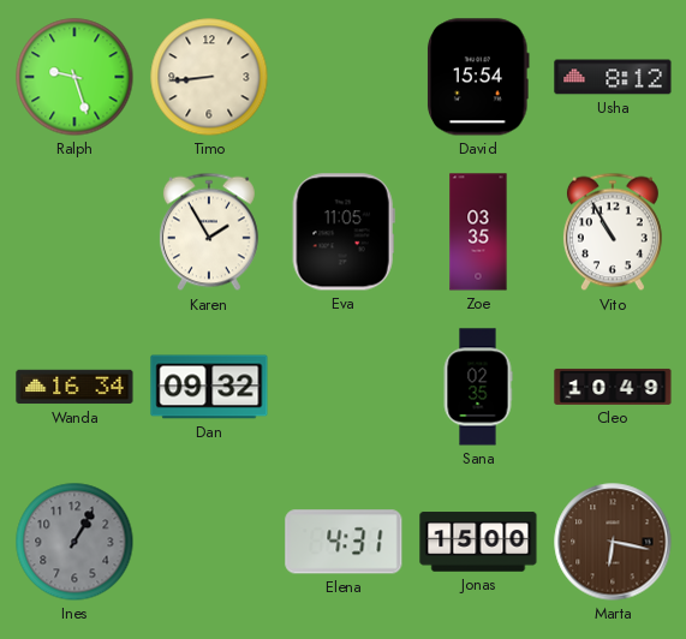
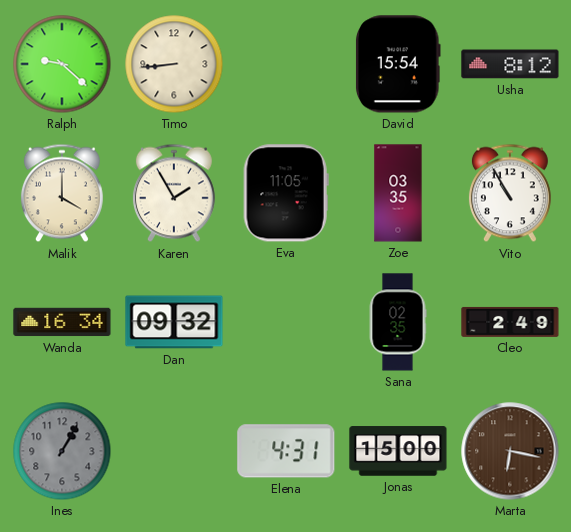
Ralph: 9:27 -> 9:22
Malik: none -> 4:00
Cleo: 10:49 -> 2:49
